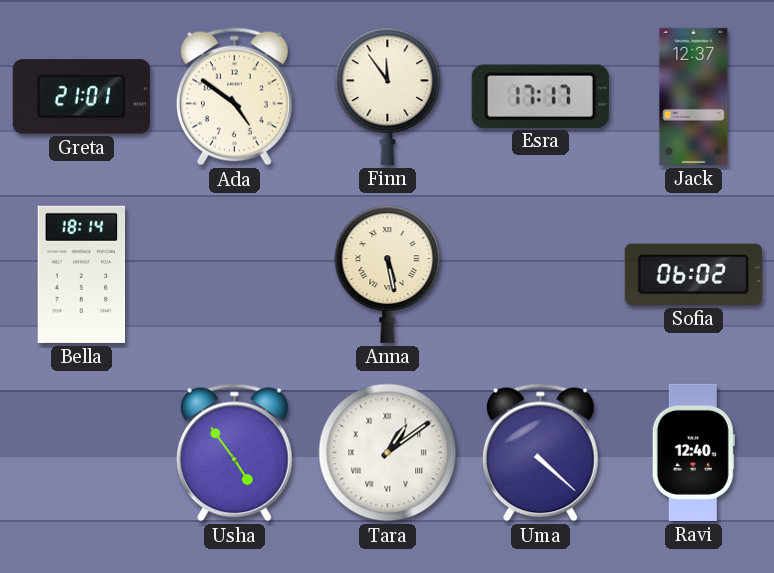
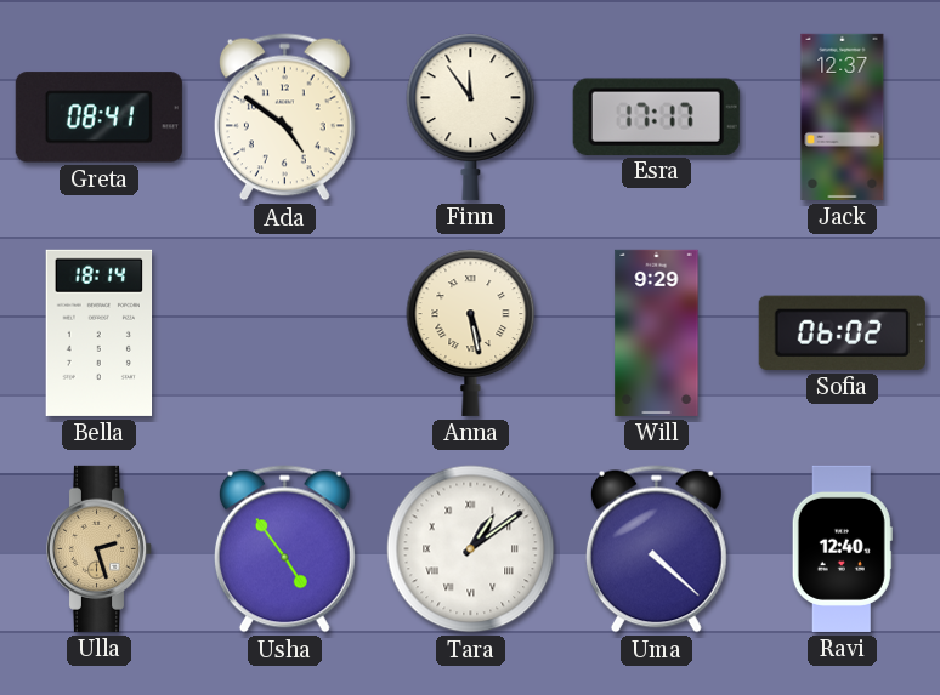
Greta: 21:01 -> 08:41
Will: none -> 9:29
Ulla: none -> 2:27
